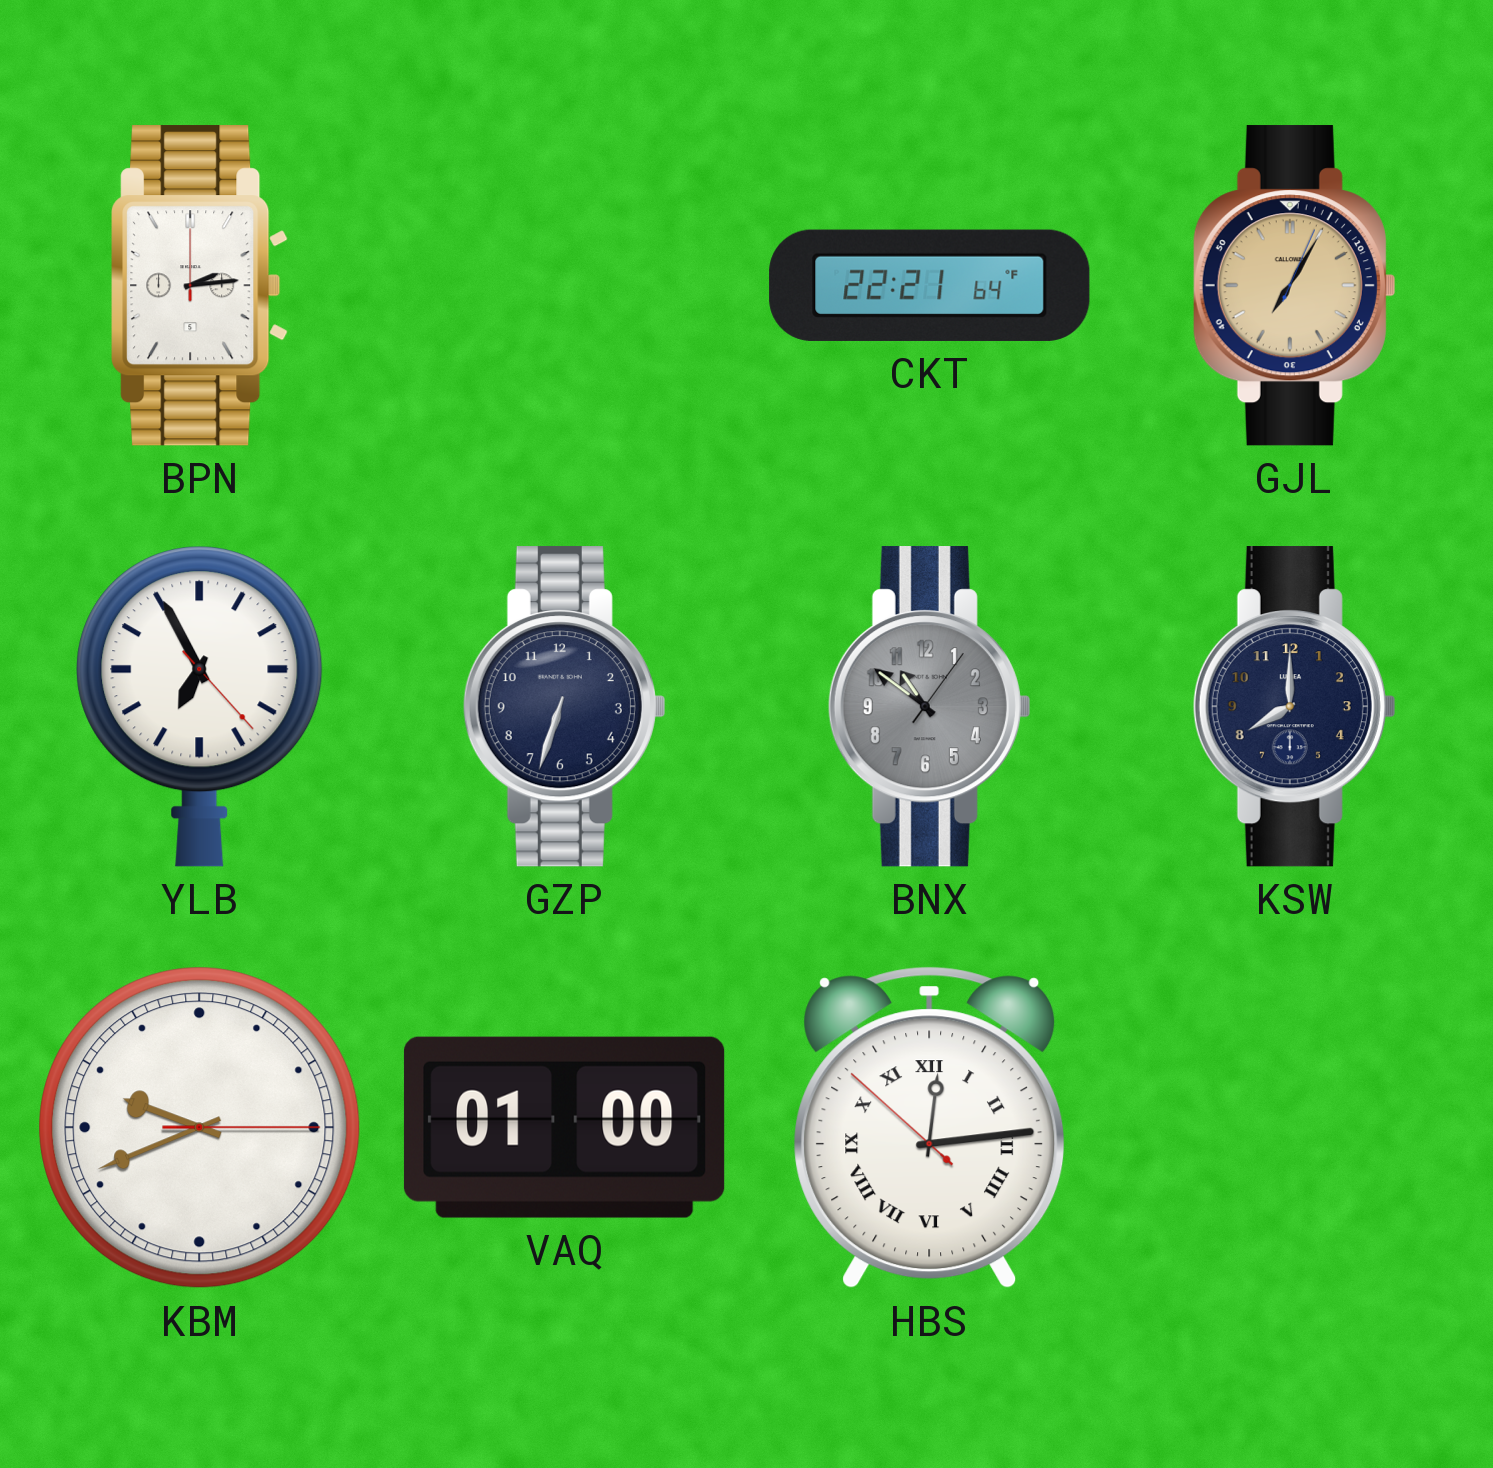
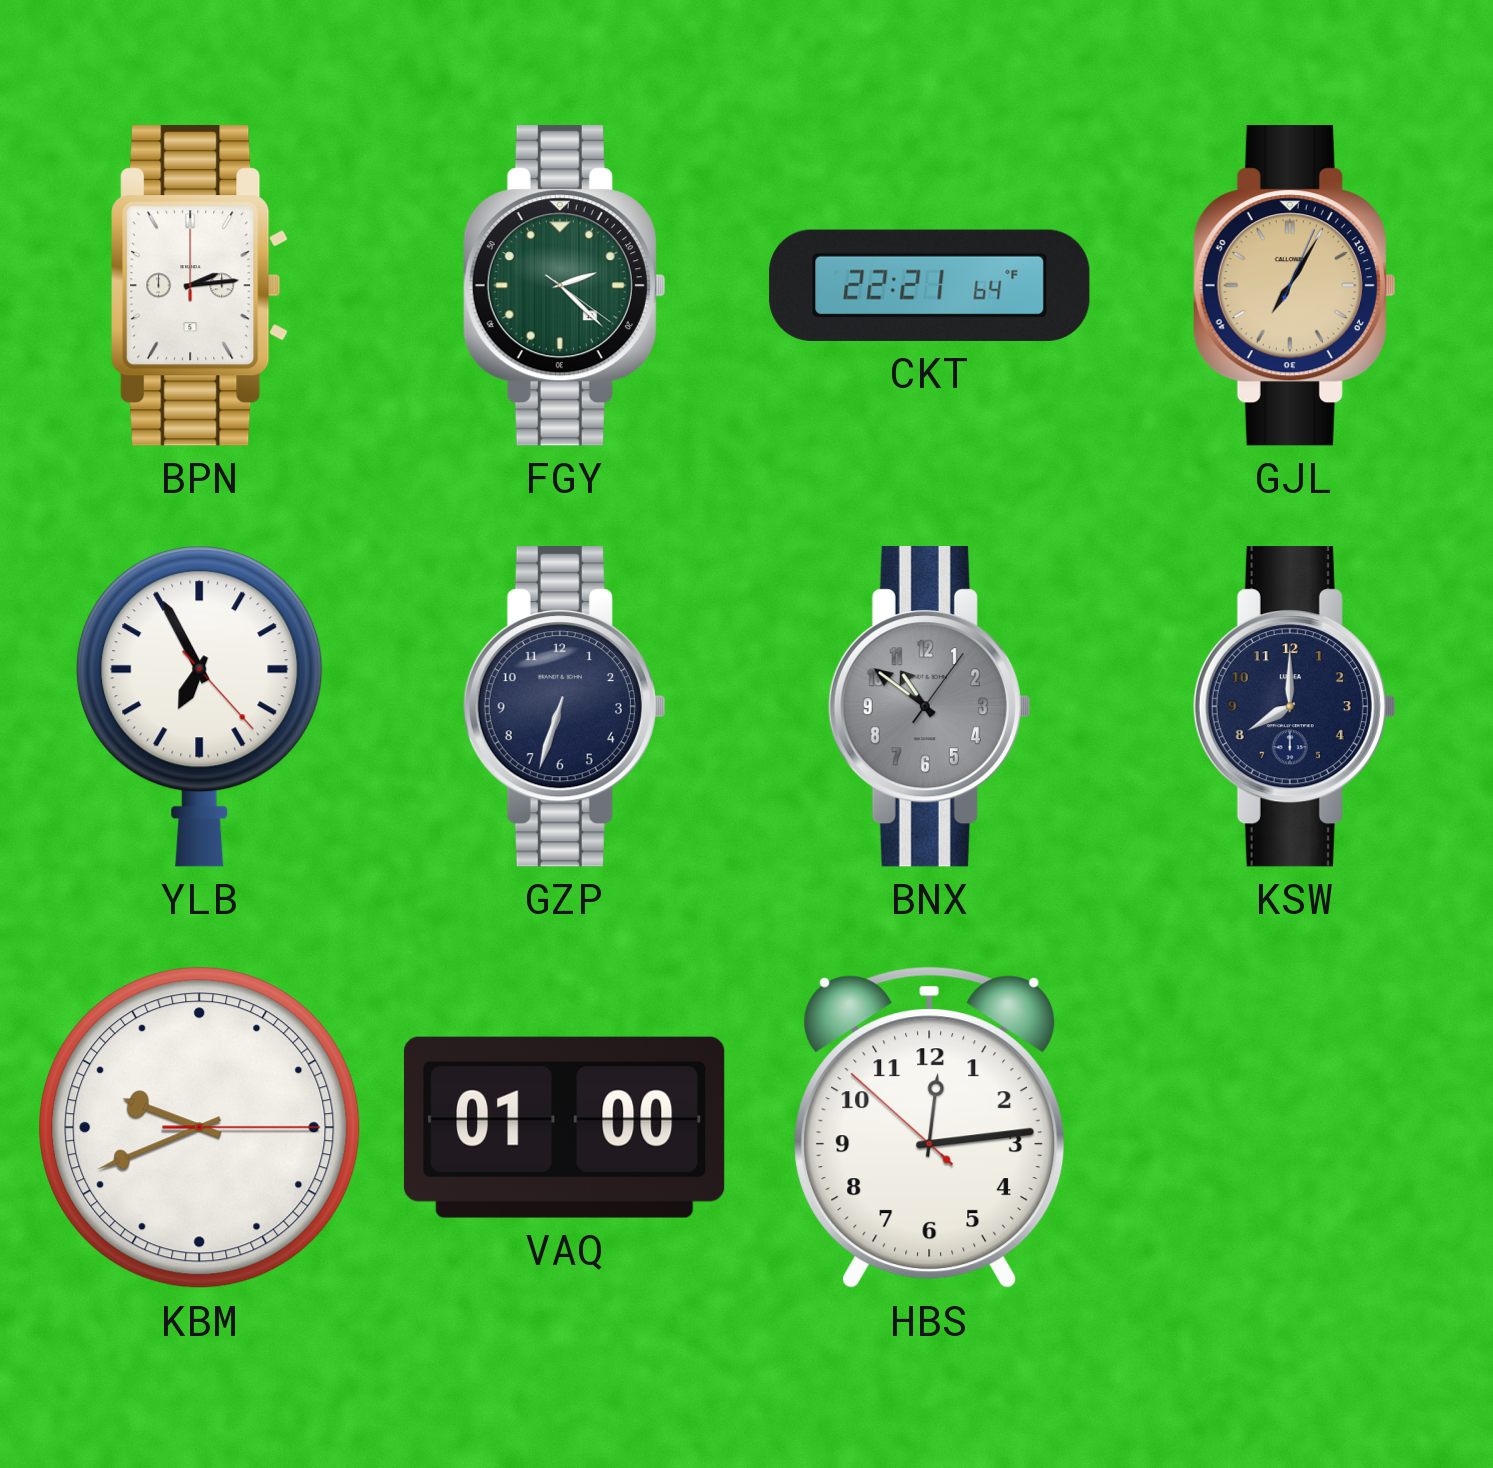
FGY: none -> 2:22
HBS numerals: Roman -> Arabic
